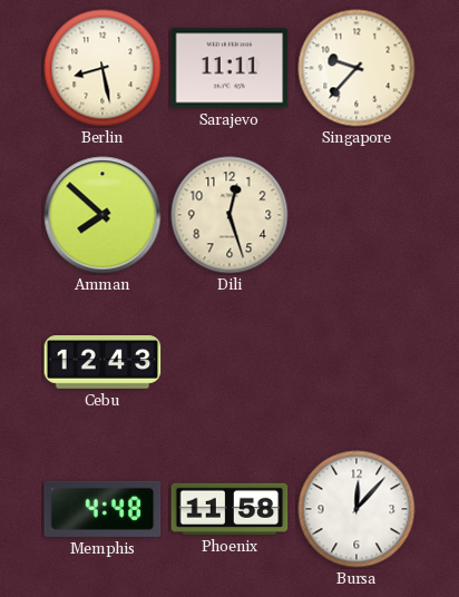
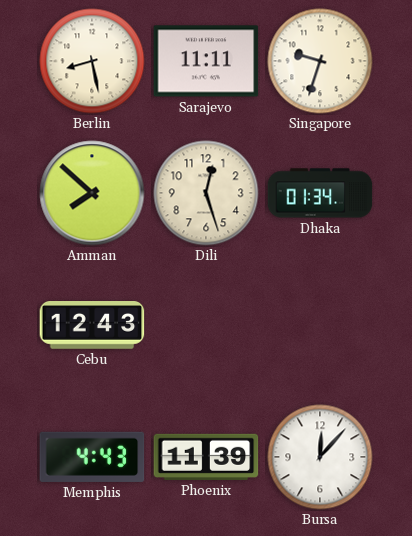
Singapore: 9:37 -> 9:33
Dhaka: none -> 01:34
Memphis: 4:48 -> 4:43
Phoenix: 11:58 -> 11:39
